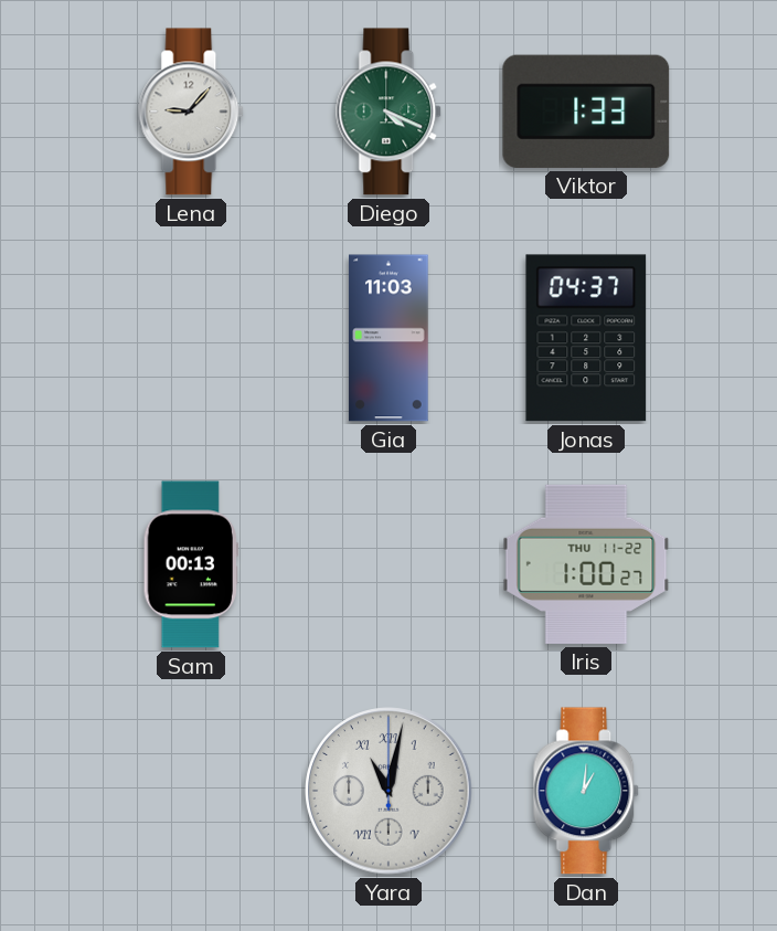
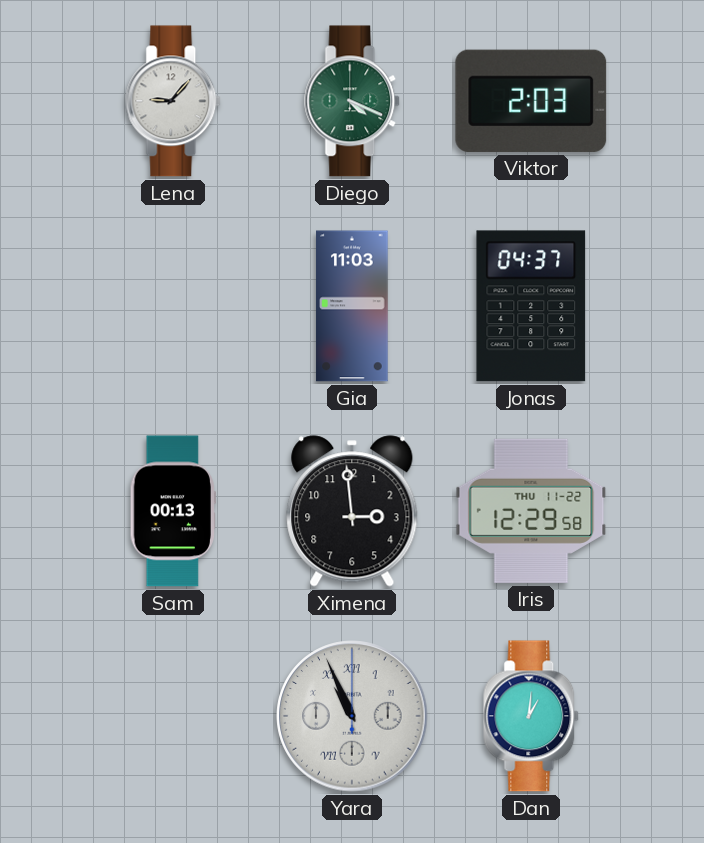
Viktor: 1:33 -> 2:03
Ximena: none -> 2:59
Iris: 1:00 -> 12:29
Yara: 11:02 -> 10:56
